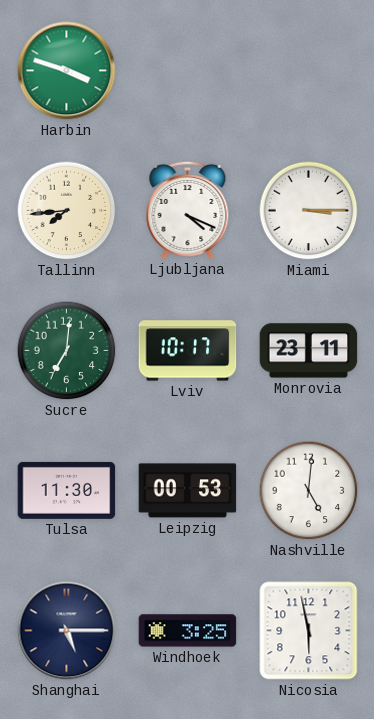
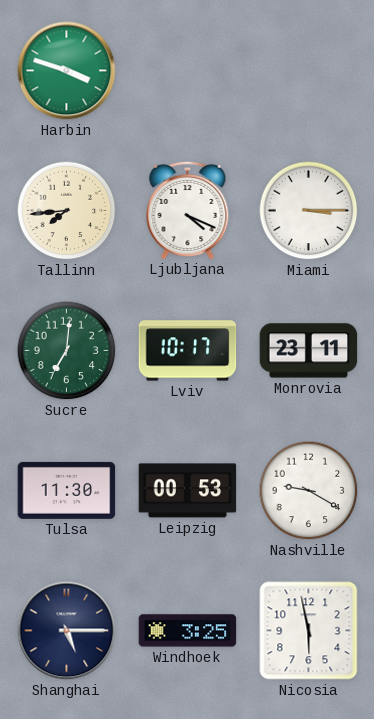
Nashville: 5:01 -> 9:20
